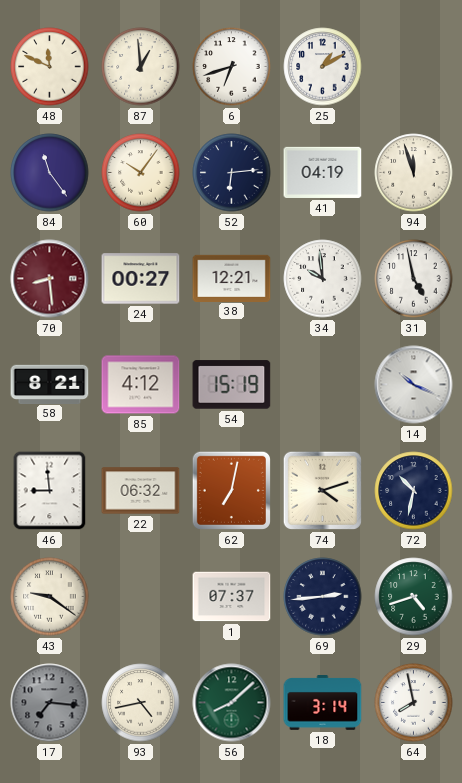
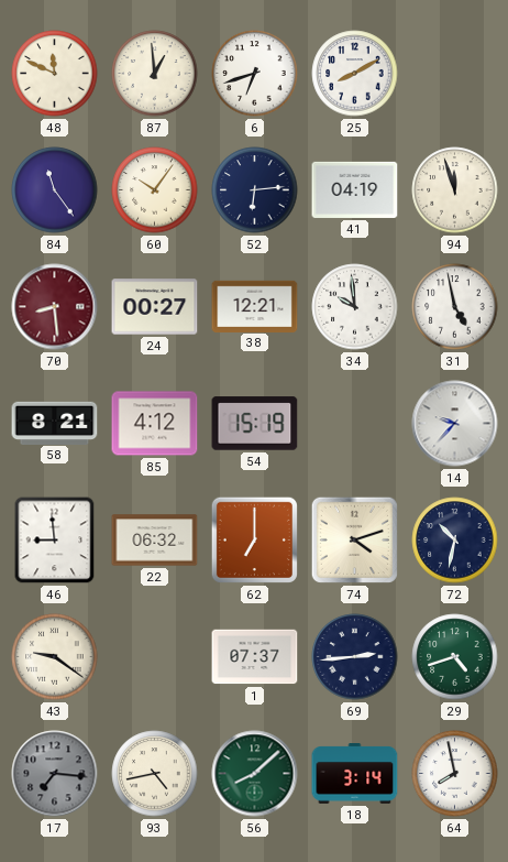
25: 1:10 -> 8:10
14: 10:19 -> 9:37
62: 7:02 -> 7:00
